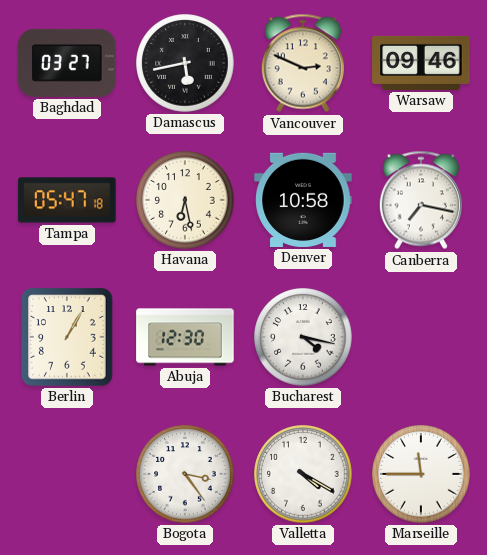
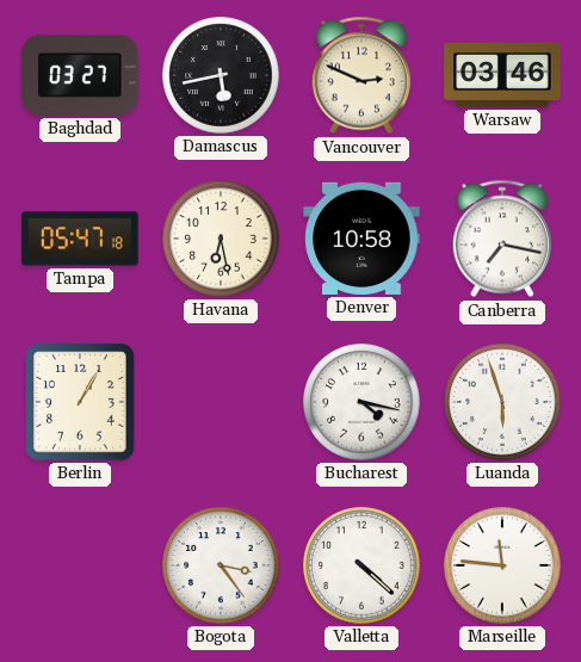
Warsaw: 09:46 -> 03:46
Abuja: 12:30 -> none
Luanda: none -> 5:57
Valletta: 4:20 -> 4:22
Marseille: 11:45 -> 11:46
